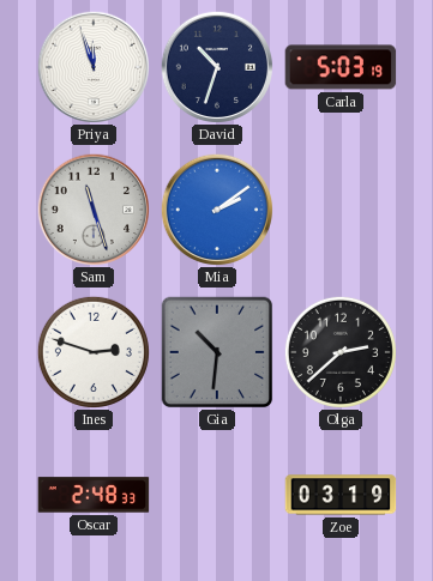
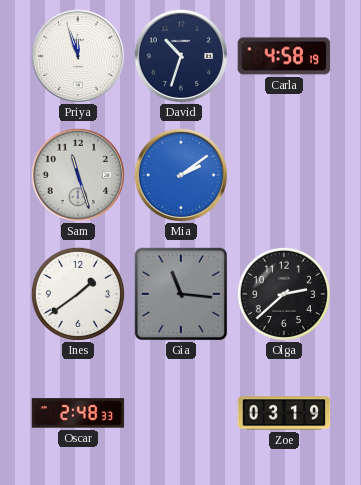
Carla: 5:03 -> 4:58
Ines: 2:48 -> 1:39
Gia: 10:31 -> 11:16
